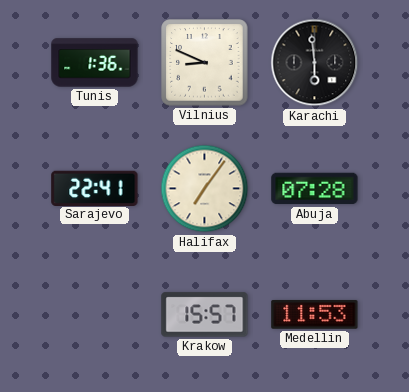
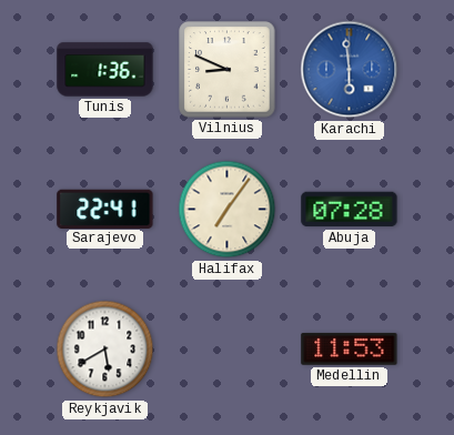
Karachi dial: black -> blue
Reykjavik: none -> 5:40
Krakow: 15:57 -> none
